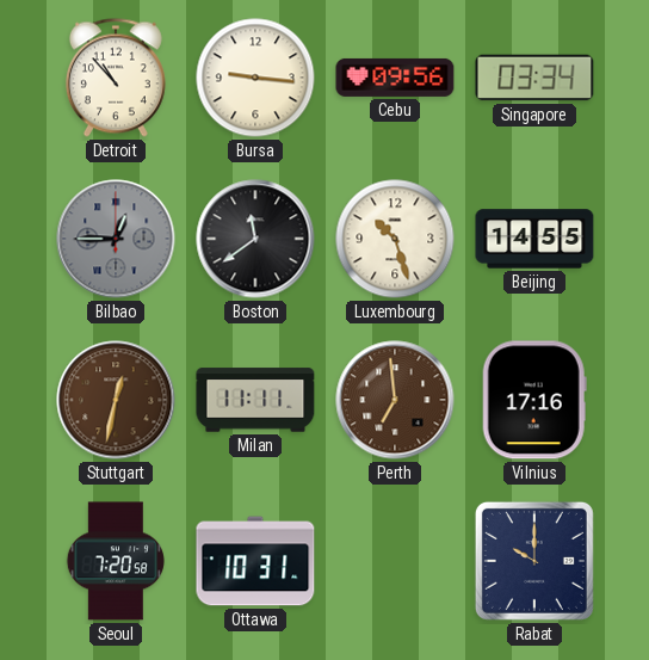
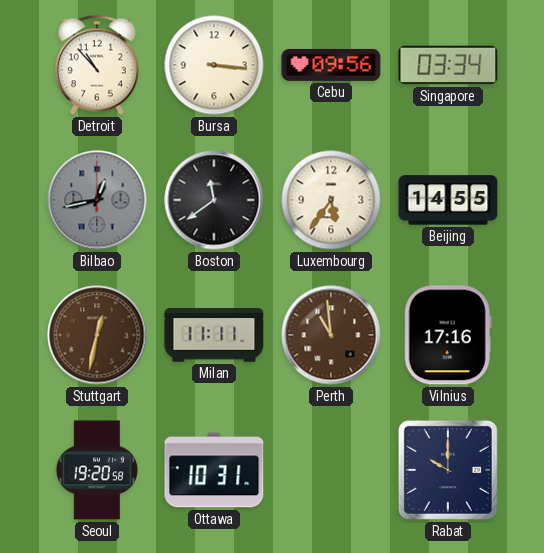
Bursa: 9:16 -> 3:16
Bilbao: 12:45 -> 12:43
Luxembourg: 10:27 -> 5:36
Perth: 6:59 -> 10:59
Seoul: 7:20 -> 19:20
